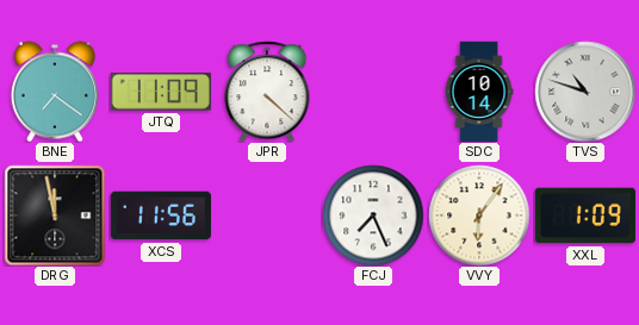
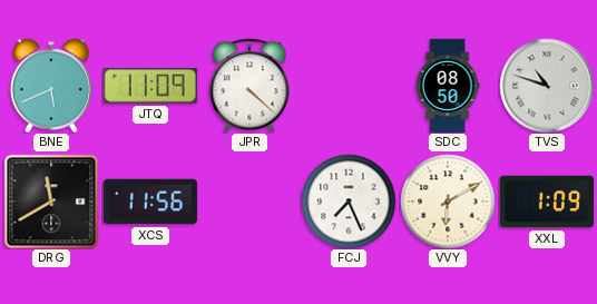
BNE: 7:21 -> 5:41
SDC: 10:14 -> 08:50
DRG: 11:58 -> 11:40
VVY: 6:06 -> 6:10
